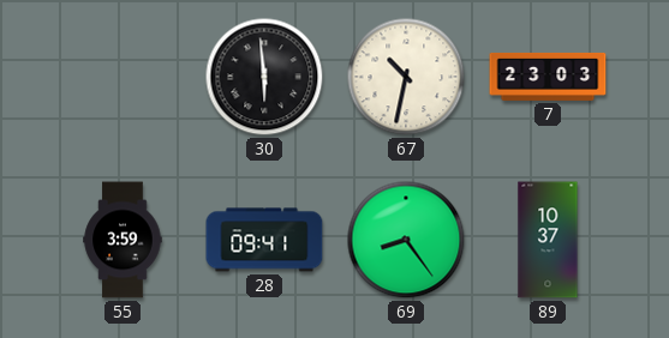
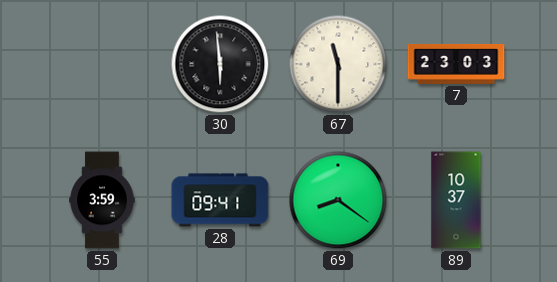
67: 10:32 -> 11:30
69: 8:24 -> 8:21
